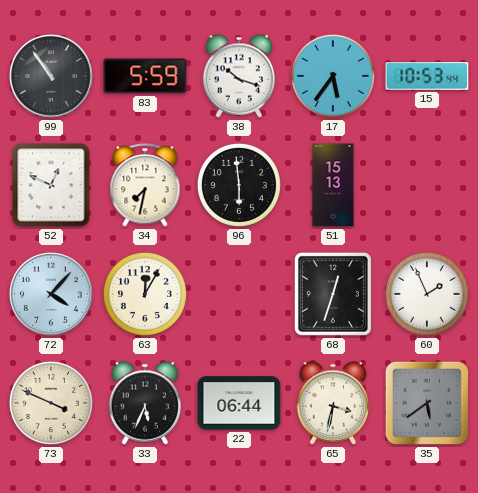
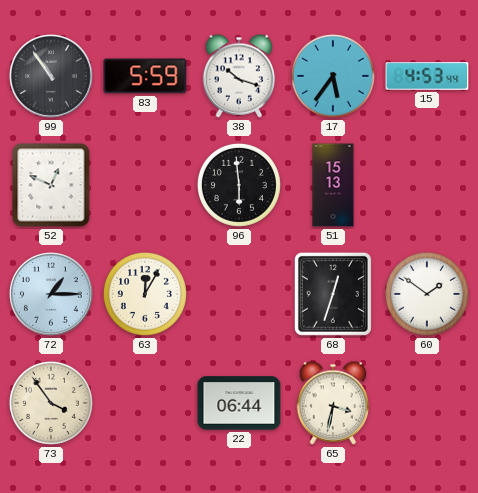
15: 10:53 -> 4:53
34: 7:32 -> none
72: 4:07 -> 1:15
60: 1:56 -> 1:51
73: 3:49 -> 3:54
33: 5:34 -> none
35: 5:39 -> none
